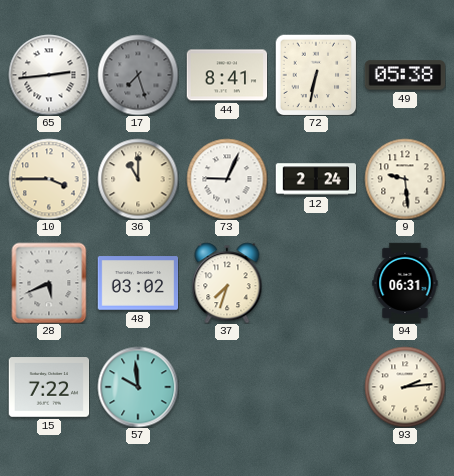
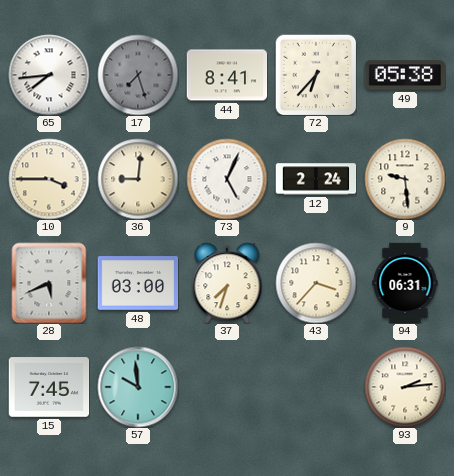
65: 2:44 -> 7:44
72: 6:32 -> 6:37
36: 11:00 -> 9:01
73: 9:04 -> 5:04
48: 03:02 -> 03:00
43: none -> 3:37
15: 7:22 -> 7:45
